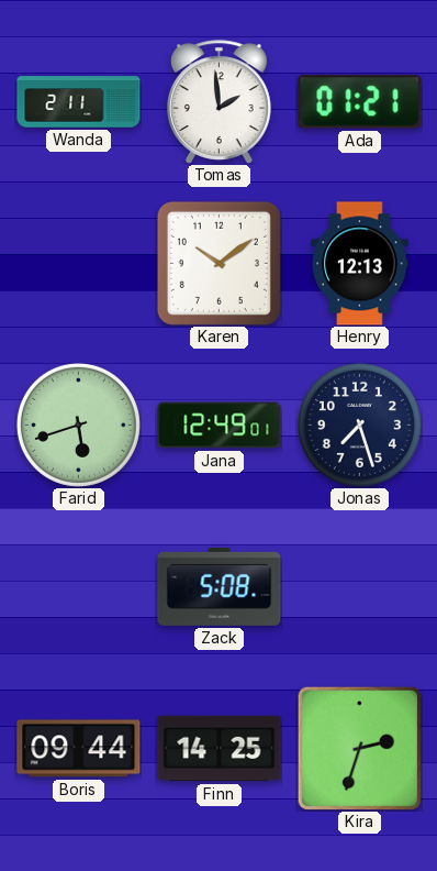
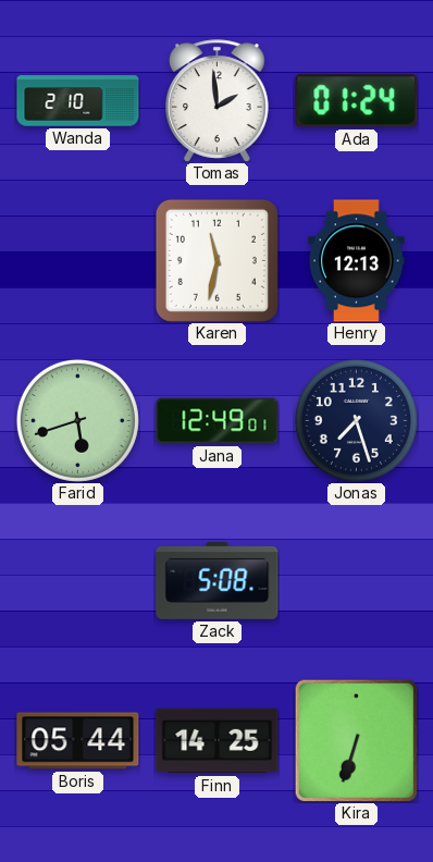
Wanda: 2:11 -> 2:10
Ada: 01:21 -> 01:24
Karen: 10:09 -> 11:32
Boris: 09:44 -> 05:44
Kira: 2:33 -> 6:33
